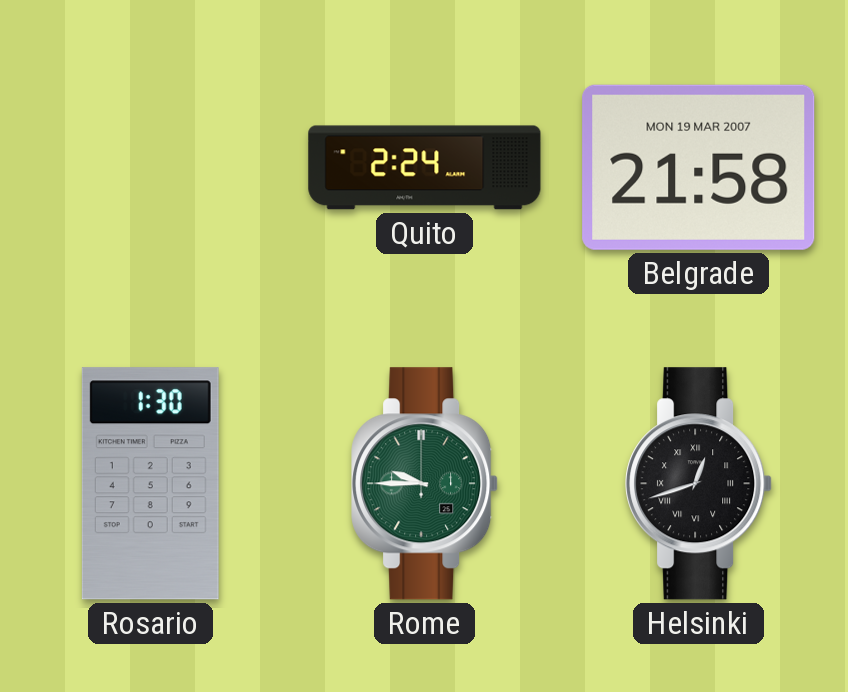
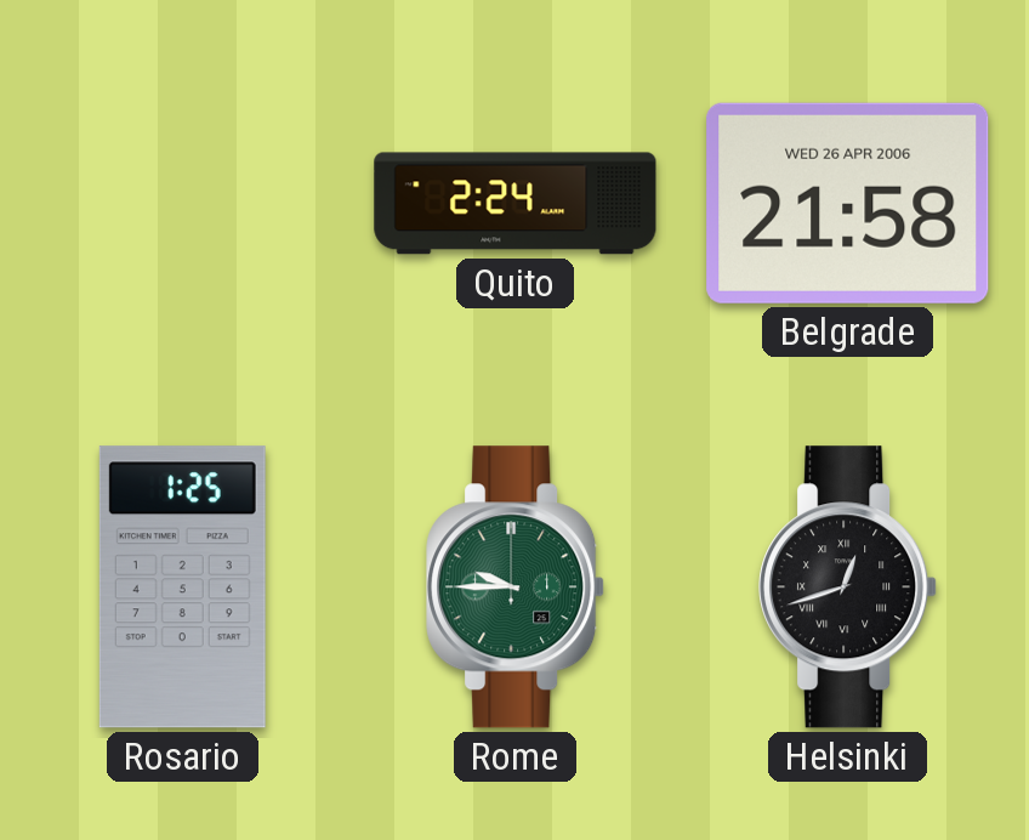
Belgrade date: MON 19 MAR 2007 -> WED 26 APR 2006
Rosario: 1:30 -> 1:25
